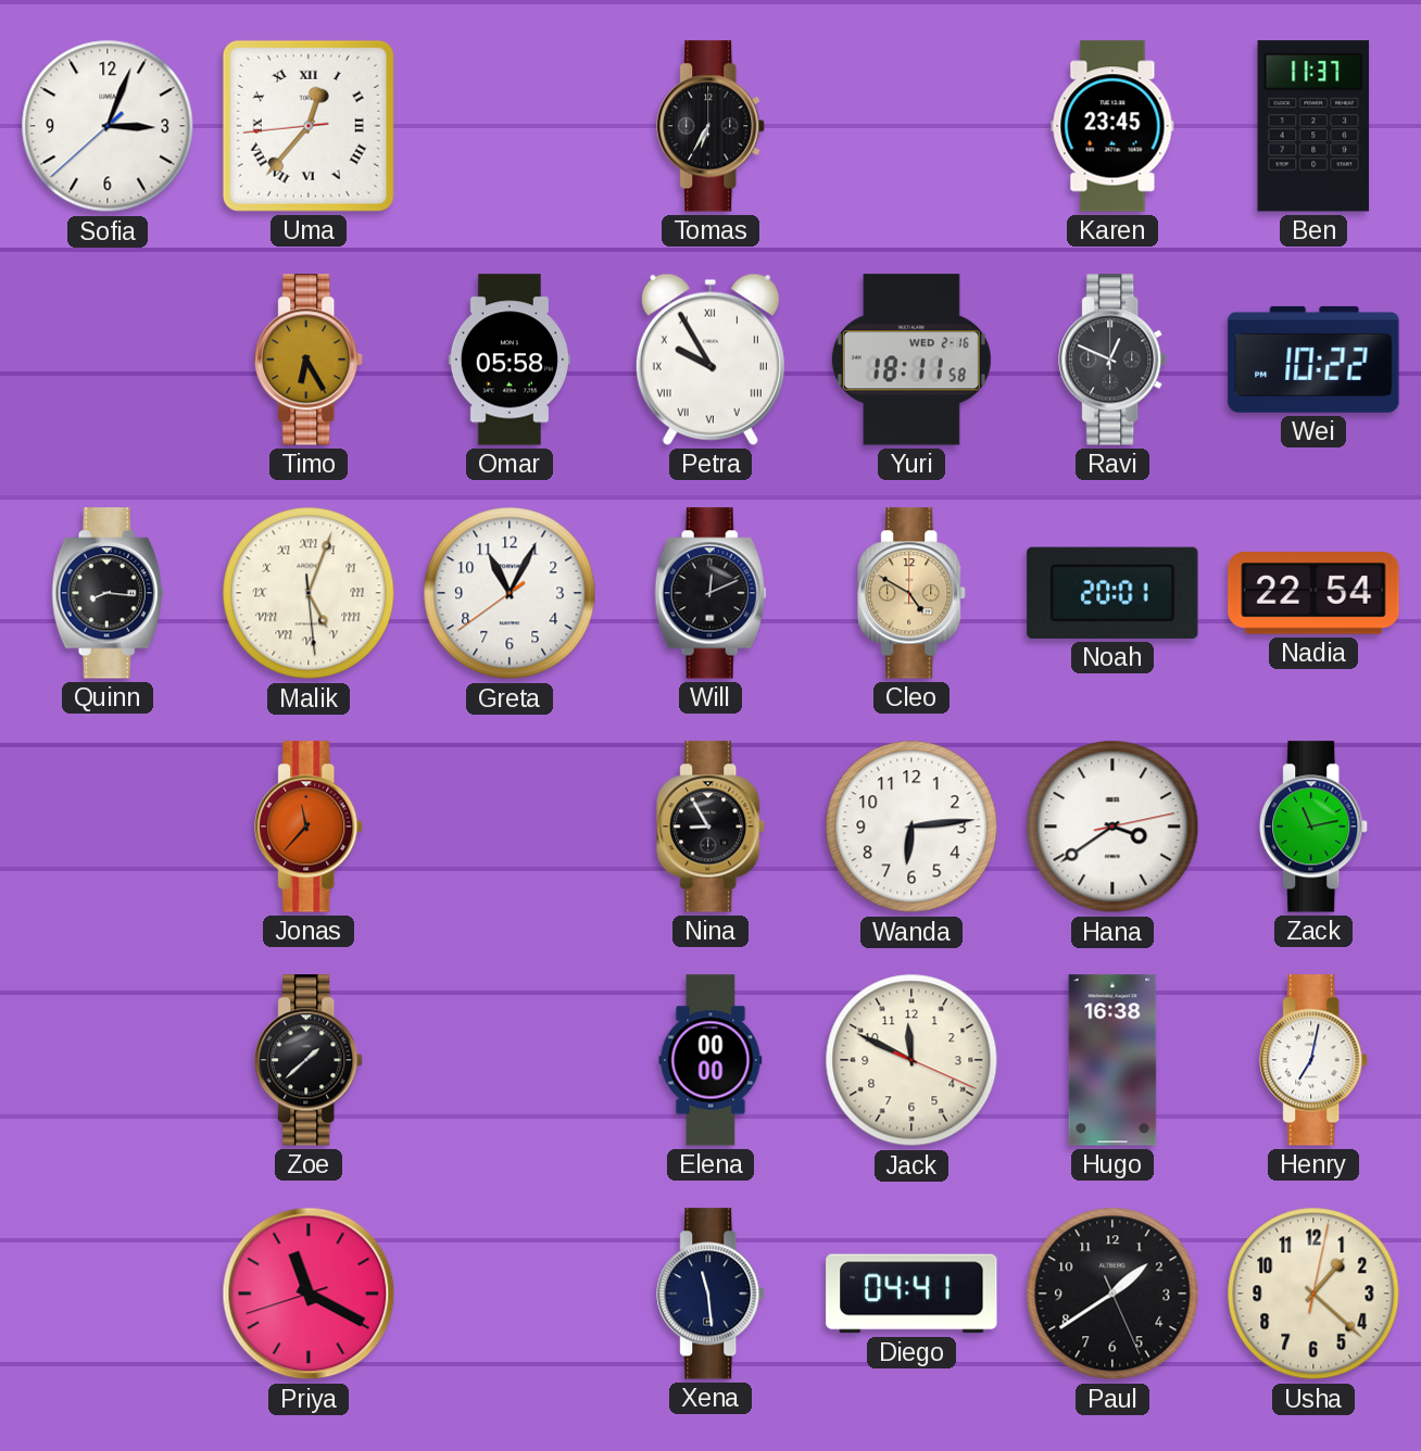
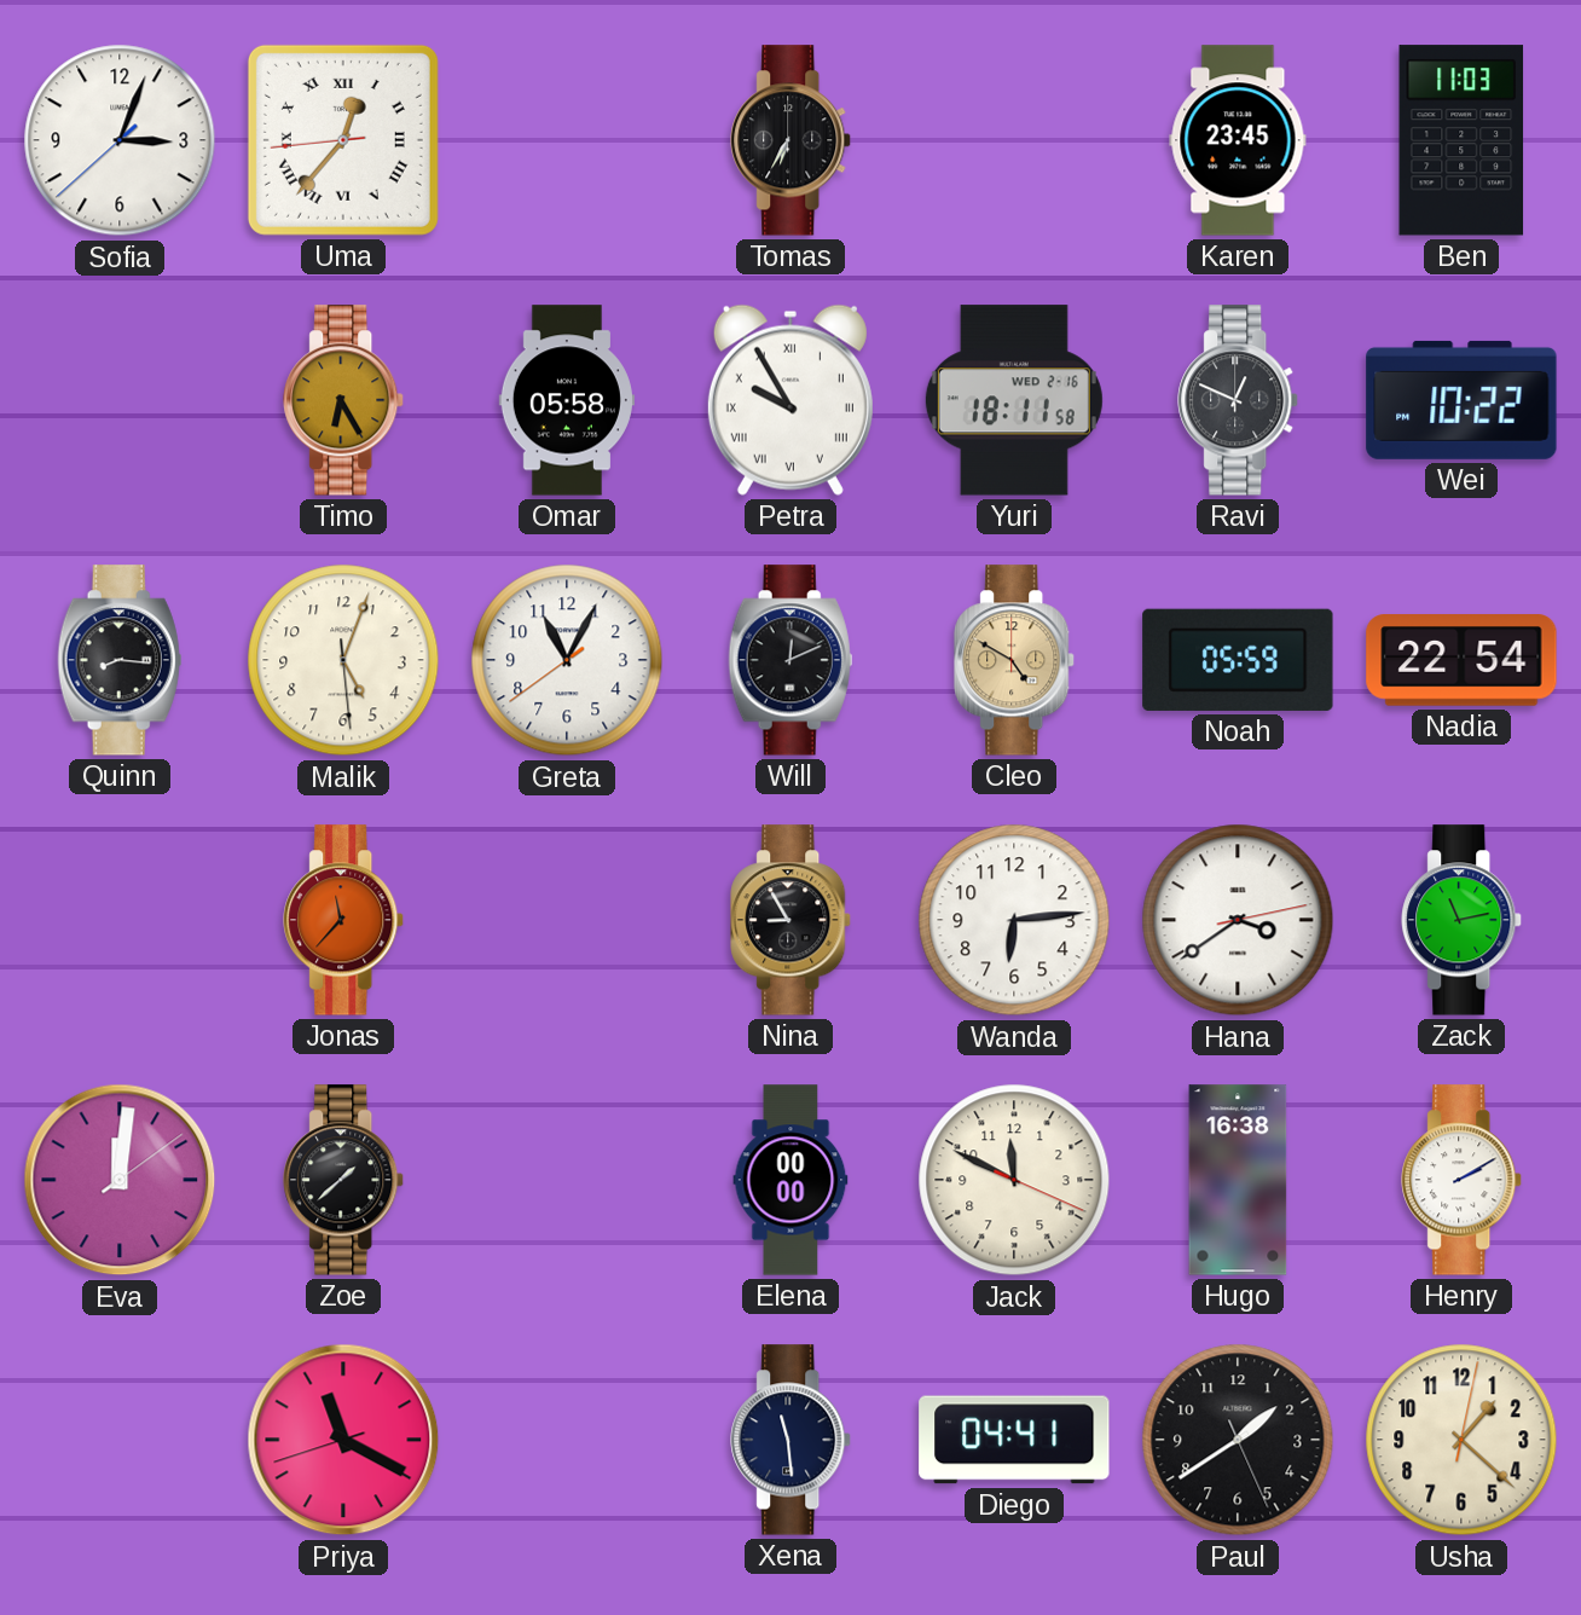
Ben: 11:37 -> 11:03
Malik numerals: Roman -> Arabic
Noah: 20:01 -> 05:59
Eva: none -> 12:01
Henry: 7:02 -> 2:10
